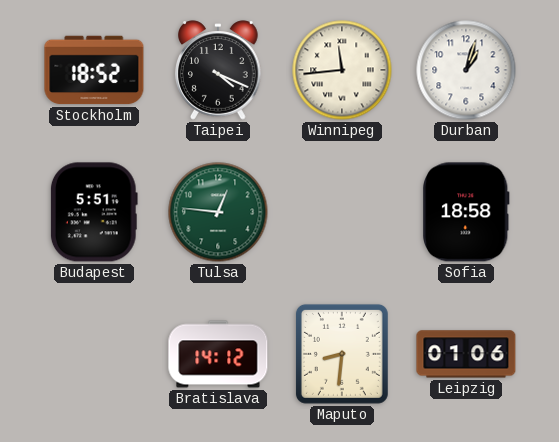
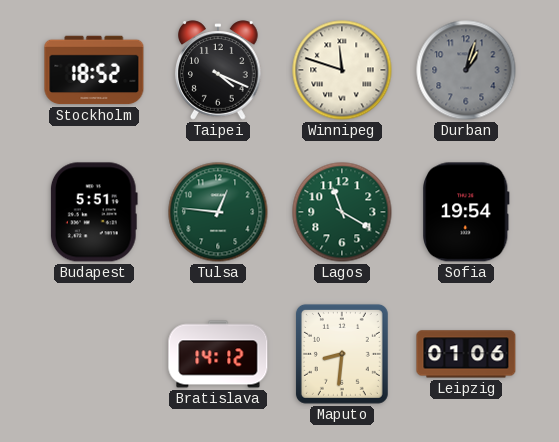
Winnipeg: 11:44 -> 11:48
Durban dial: white -> grey
Lagos: none -> 11:20
Sofia: 18:58 -> 19:54
